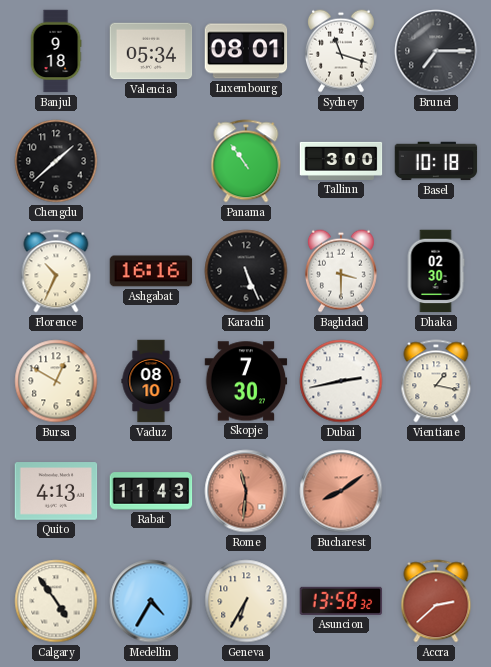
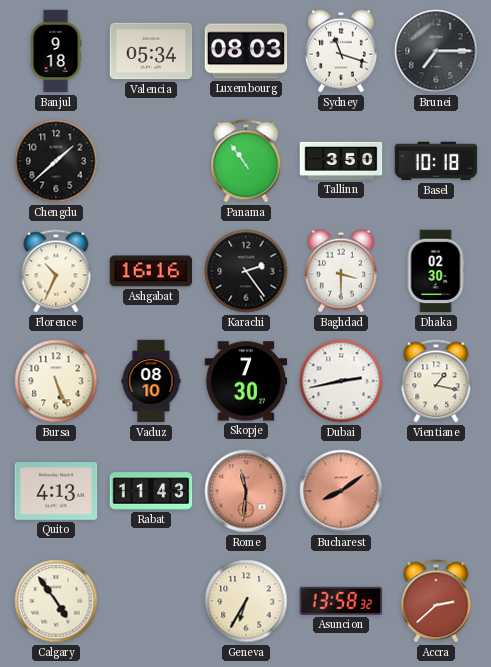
Luxembourg: 08:01 -> 08:03
Tallinn: 3:00 -> 3:50
Karachi: 5:26 -> 2:24
Bursa: 12:50 -> 5:26
Medellin: 4:35 -> none
